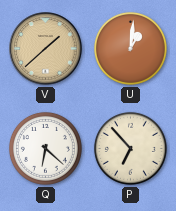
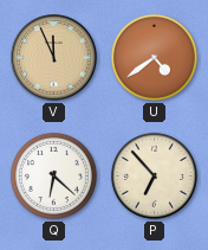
V: 1:38 -> 11:56
U: 1:01 -> 4:39
